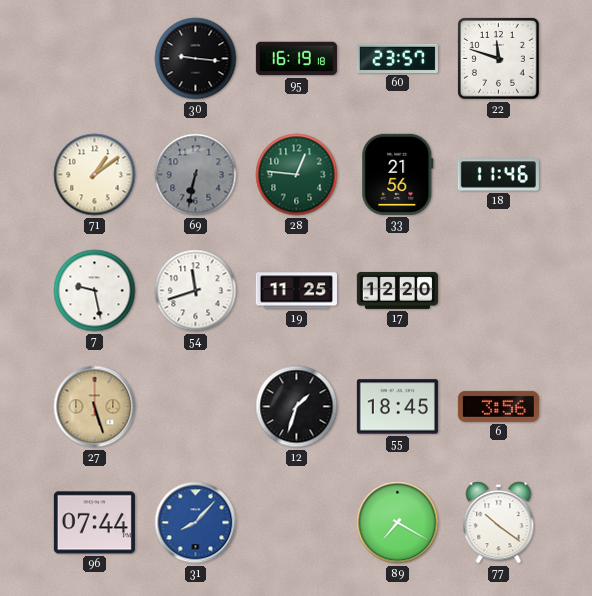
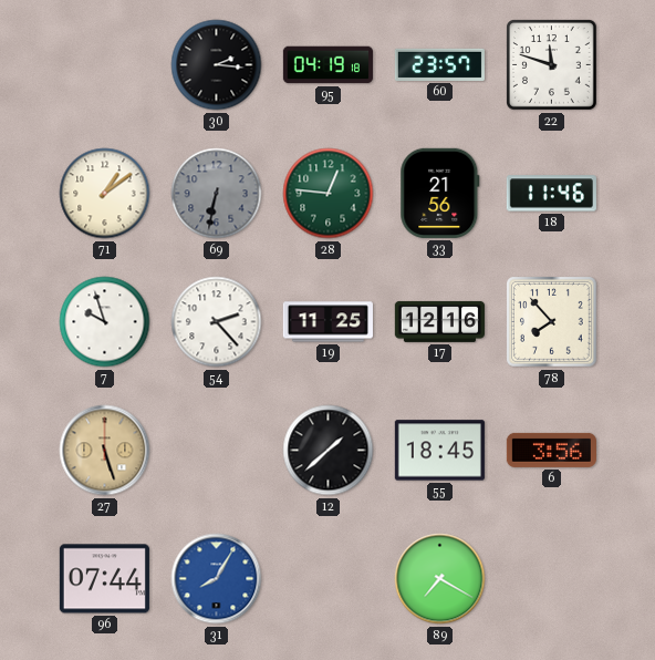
30: 9:16 -> 2:16
95: 16:19 -> 04:19
7: 9:28 -> 9:57
54: 11:42 -> 2:23
17: 12:20 -> 12:16
78: none -> 7:53
12: 1:33 -> 1:38
31: 8:07 -> 8:05
77: 10:21 -> none
